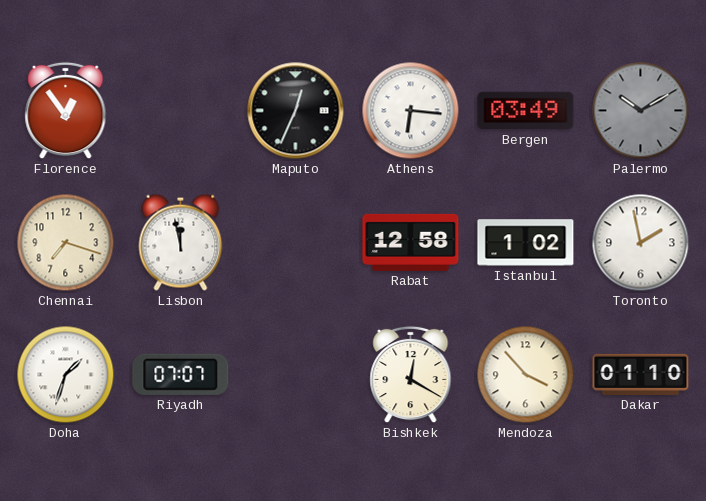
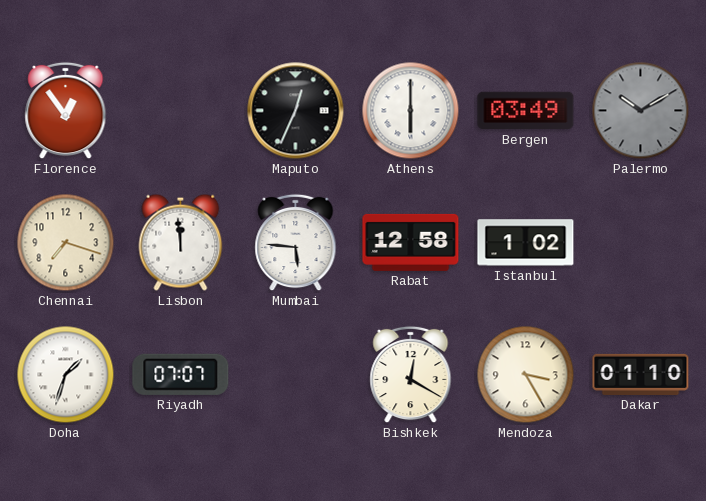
Athens: 6:16 -> 6:00
Lisbon: 11:58 -> 11:59
Mumbai: none -> 5:46
Toronto: 1:58 -> none
Mendoza: 3:53 -> 3:25
